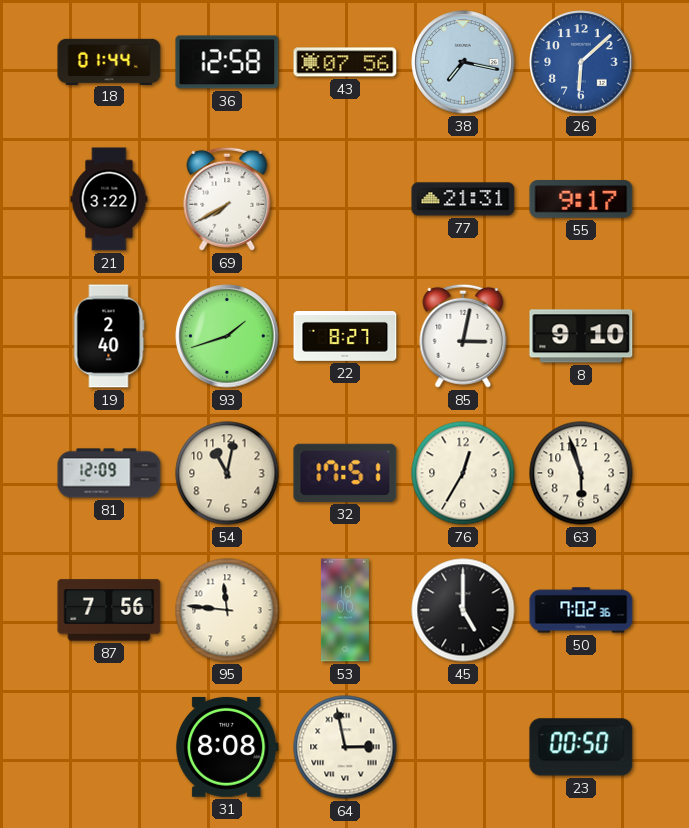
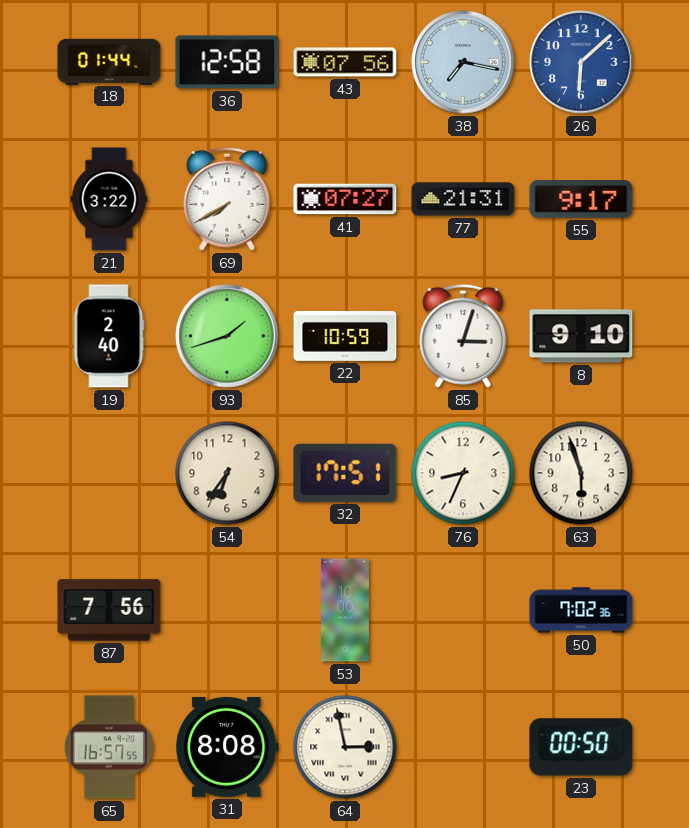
41: none -> 07:27
22: 8:27 -> 10:59
85: 3:02 -> 3:03
81: 12:09 -> none
54: 11:02 -> 6:36
76: 12:35 -> 8:34
95: 11:46 -> none
45: 5:00 -> none
65: none -> 16:57
